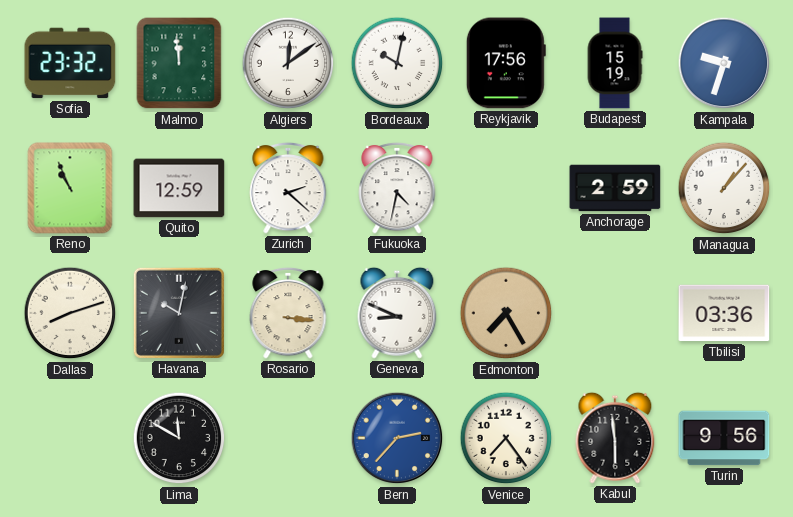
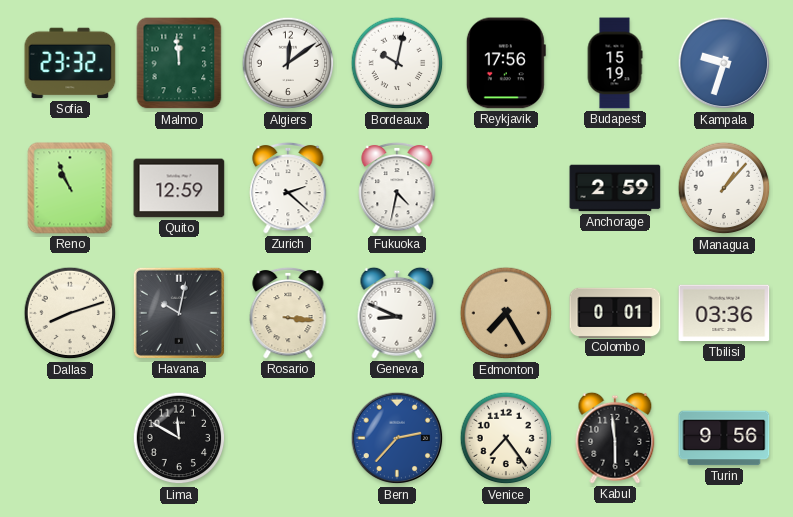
Colombo: none -> 0:01
